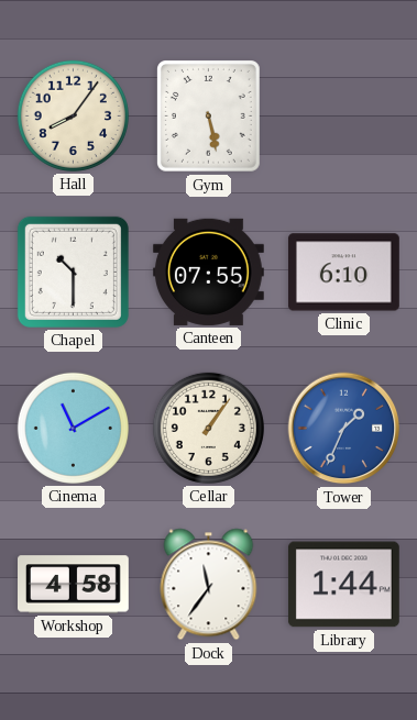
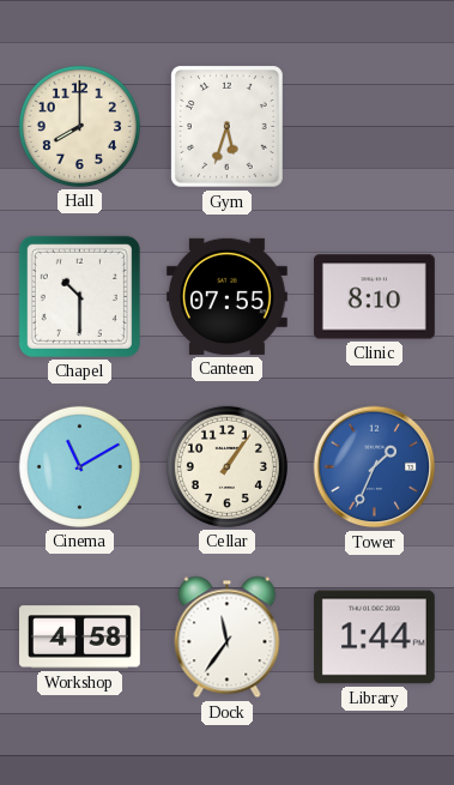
Hall: 8:06 -> 8:00
Gym: 5:28 -> 5:33
Clinic: 6:10 -> 8:10
